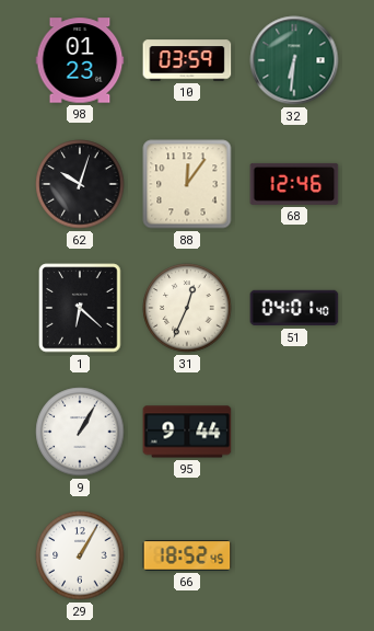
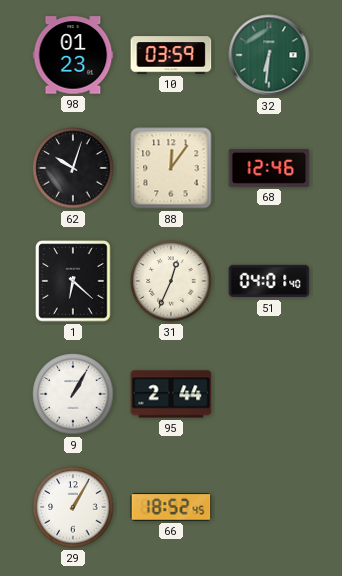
95: 9:44 -> 2:44
